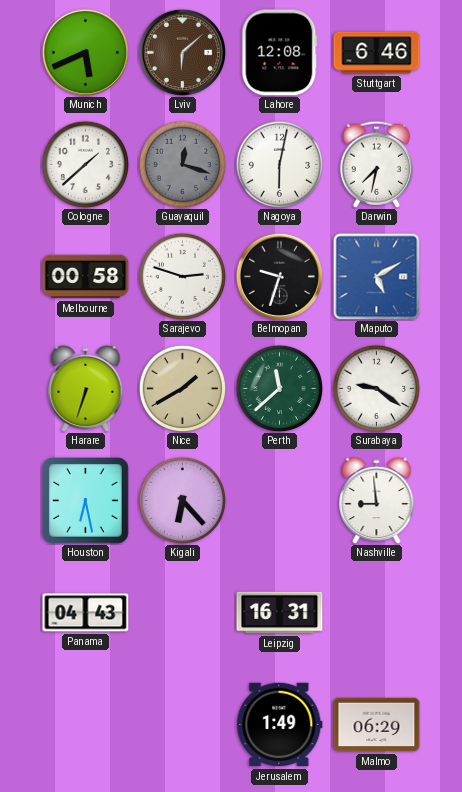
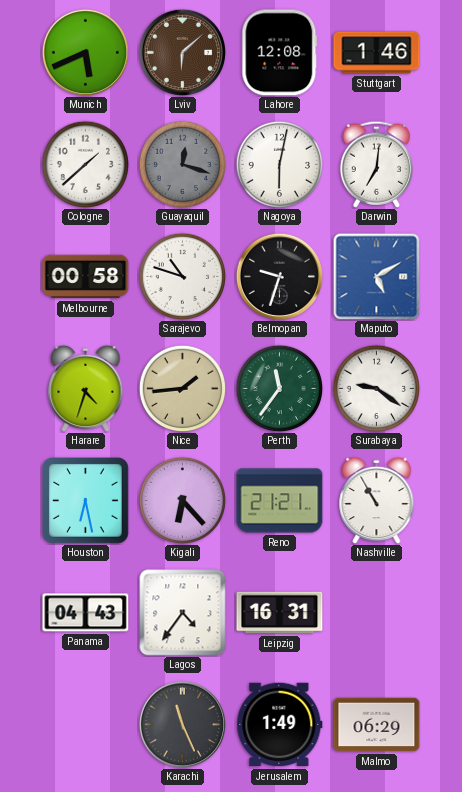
Stuttgart: 6:46 -> 1:46
Darwin: 7:32 -> 7:01
Sarajevo: 2:48 -> 10:48
Harare: 6:33 -> 4:33
Nice: 1:40 -> 1:44
Perth: 11:38 -> 11:36
Reno: none -> 21:21
Nashville: 8:59 -> 10:55
Lagos: none -> 4:36
Karachi: none -> 11:26
